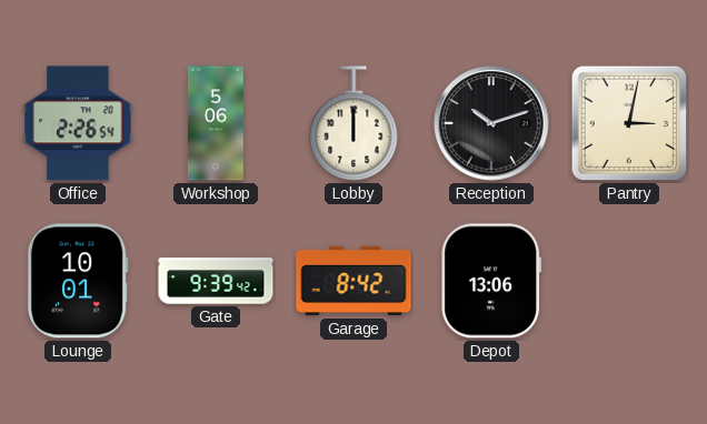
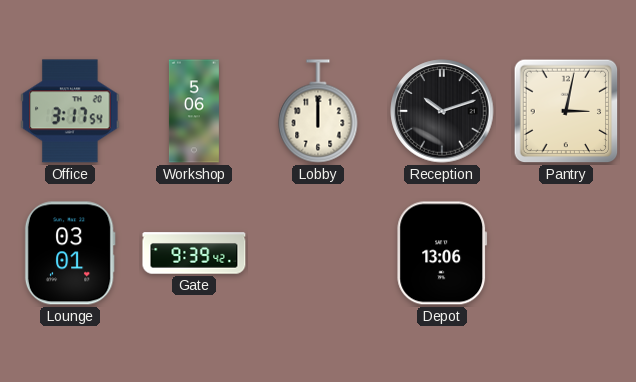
Office: 2:26 -> 3:17
Lounge: 10:01 -> 03:01
Garage: 8:42 -> none
